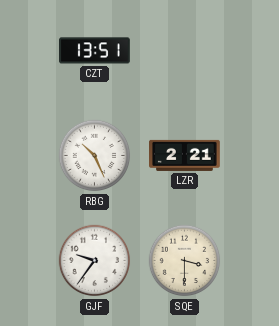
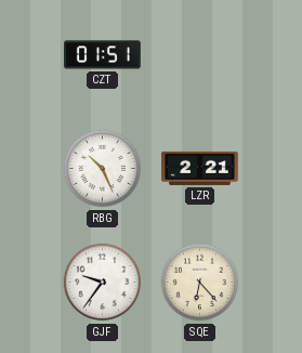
CZT: 13:51 -> 01:51
SQE: 3:30 -> 6:23
